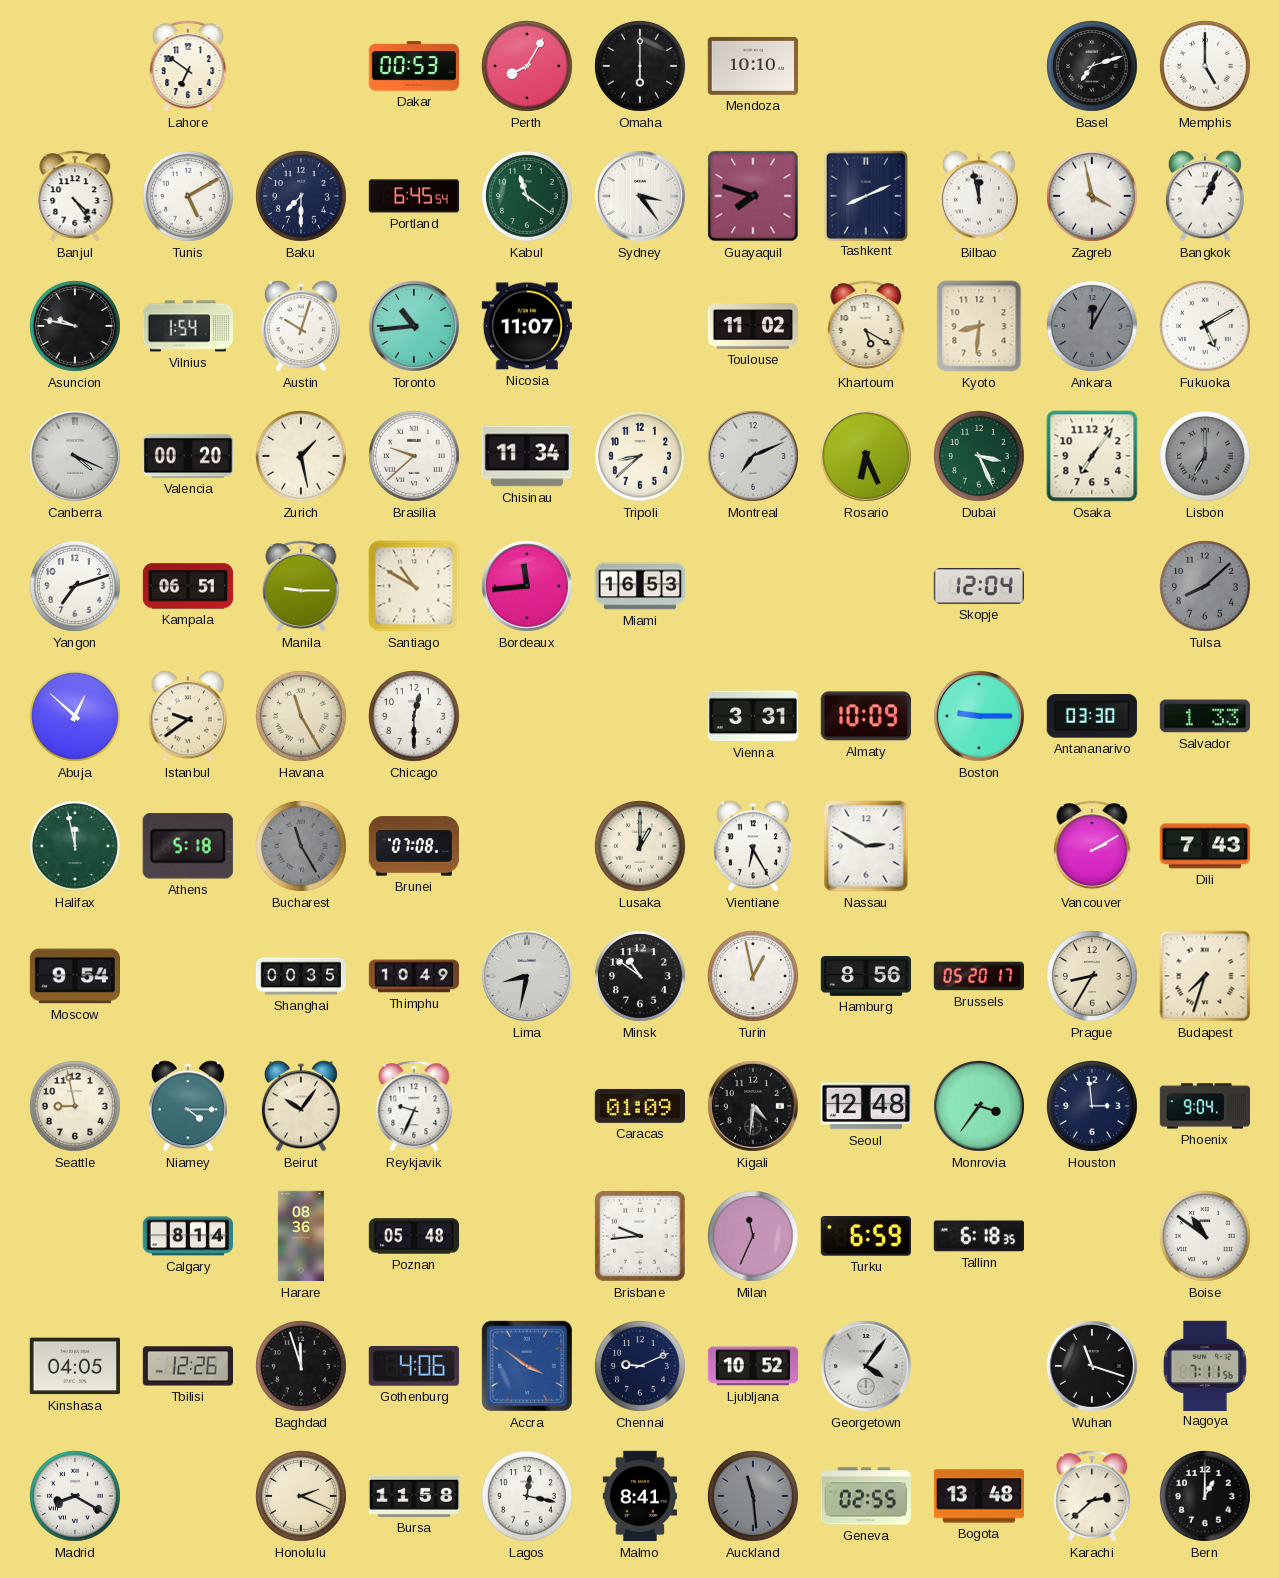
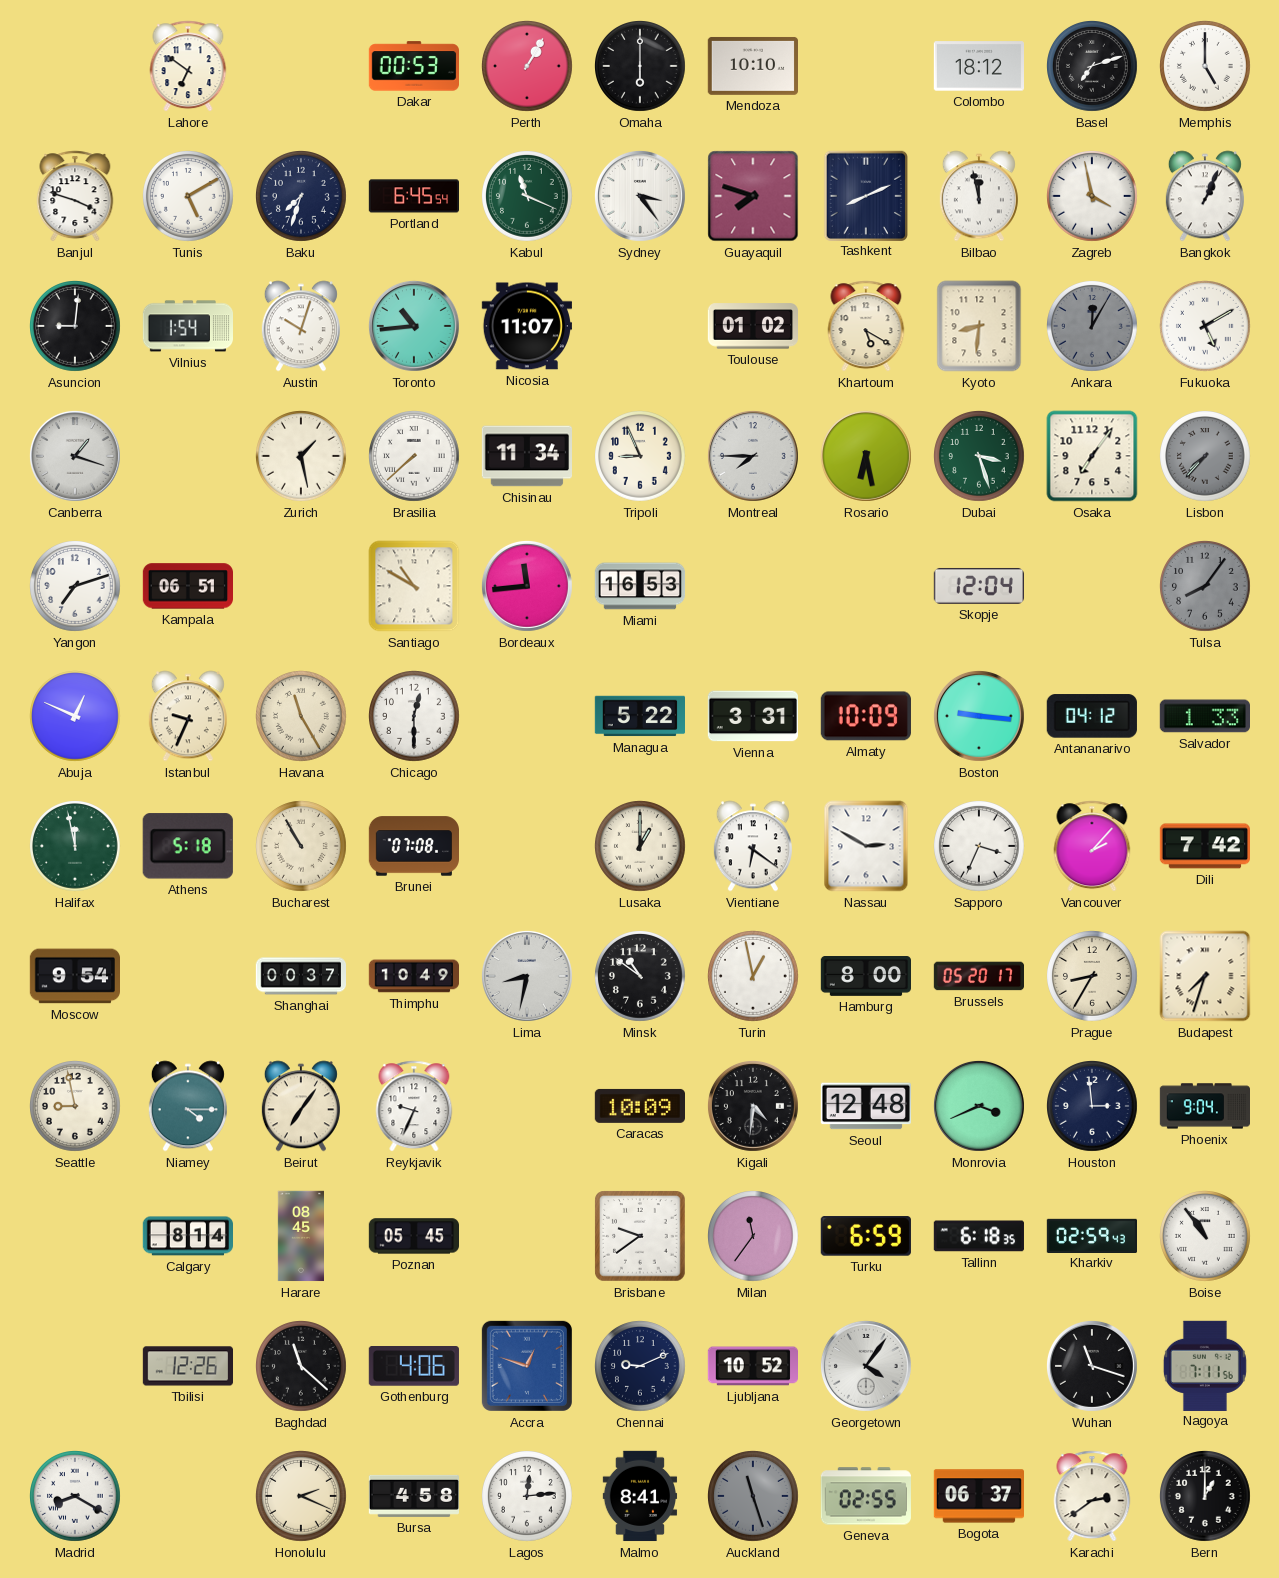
Perth: 8:05 -> 1:05
Colombo: none -> 18:12
Banjul: 4:24 -> 3:48
Baku: 7:30 -> 7:33
Kabul: 11:21 -> 11:19
Asuncion: 9:47 -> 9:01
Toulouse: 11:02 -> 01:02
Canberra: 4:19 -> 1:18
Valencia: 00:20 -> none
Brasilia: 9:38 -> 7:38
Tripoli: 8:38 -> 8:56
Montreal: 7:11 -> 7:45
Rosario: 6:26 -> 6:28
Dubai: 3:26 -> 3:27
Lisbon: 7:00 -> 7:37
Manila: 9:15 -> none
Tulsa: 8:08 -> 8:06
Abuja: 12:52 -> 12:49
Istanbul: 9:39 -> 9:34
Managua: none -> 5:22
Boston: 9:15 -> 9:16
Antananarivo: 03:30 -> 04:12
Bucharest: 11:25 -> 10:55
Bucharest dial: grey -> cream
Vientiane: 6:25 -> 6:21
Sapporo: none -> 3:34
Vancouver: 2:10 -> 2:07
Dili: 7:43 -> 7:42
Shanghai: 00:35 -> 00:37
Hamburg: 8:56 -> 8:00
Beirut: 10:06 -> 7:06
Caracas: 01:09 -> 10:09
Monrovia: 3:36 -> 3:41
Harare: 08:36 -> 08:45
Poznan: 05:48 -> 05:45
Brisbane: 9:44 -> 9:39
Milan: 11:34 -> 11:36
Kharkiv: none -> 02:59
Boise: 10:51 -> 10:54
Kinshasa: 04:05 -> none
Baghdad: 11:57 -> 11:22
Accra: 3:51 -> 12:48
Bursa: 11:58 -> 4:58
Lagos: 12:17 -> 12:14
Auckland: 11:29 -> 11:27
Bogota: 13:48 -> 06:37
Karachi: 2:38 -> 2:39
